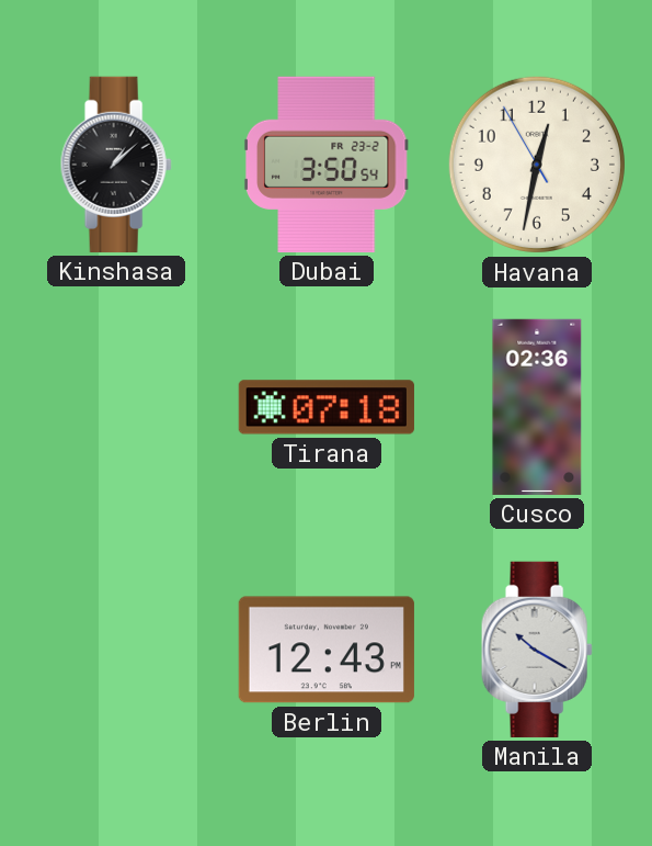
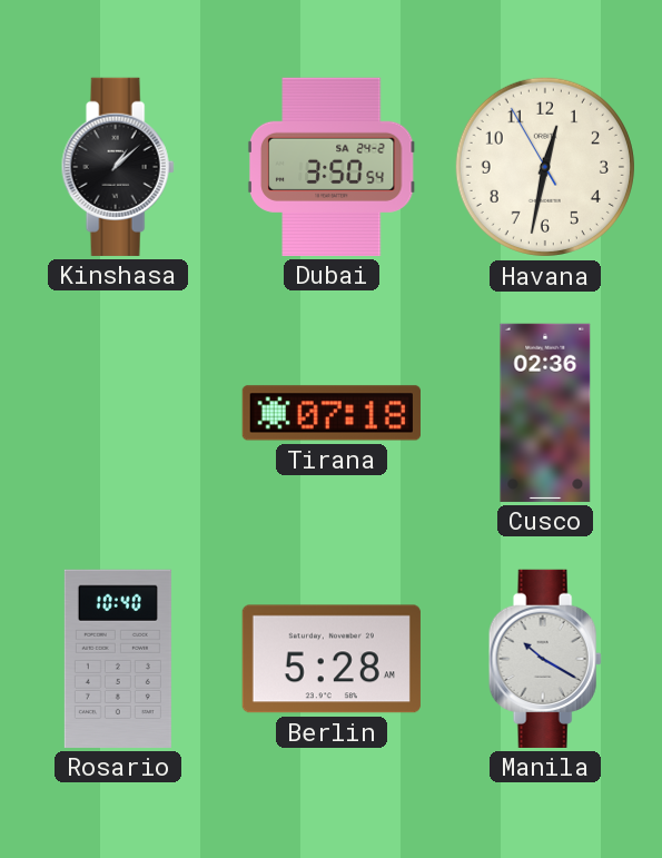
Dubai date: FR 23-2 -> SA 24-2
Rosario: none -> 10:40
Berlin: 12:43 -> 5:28
